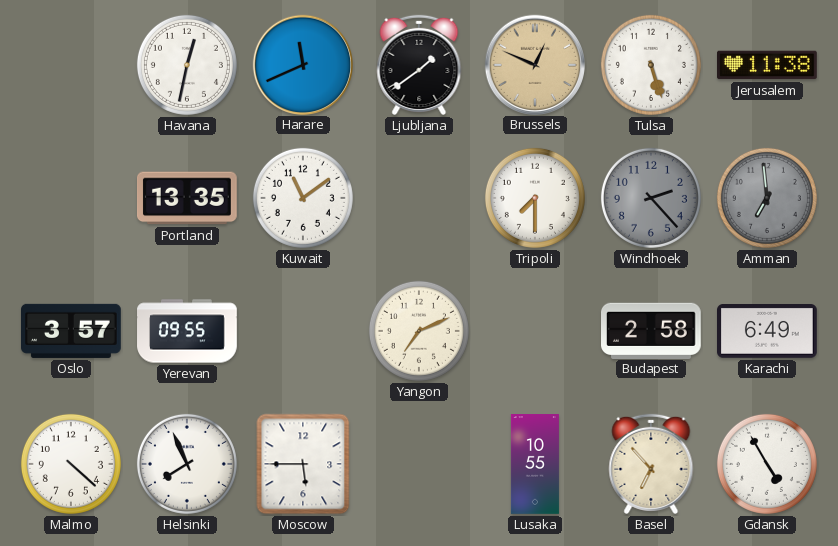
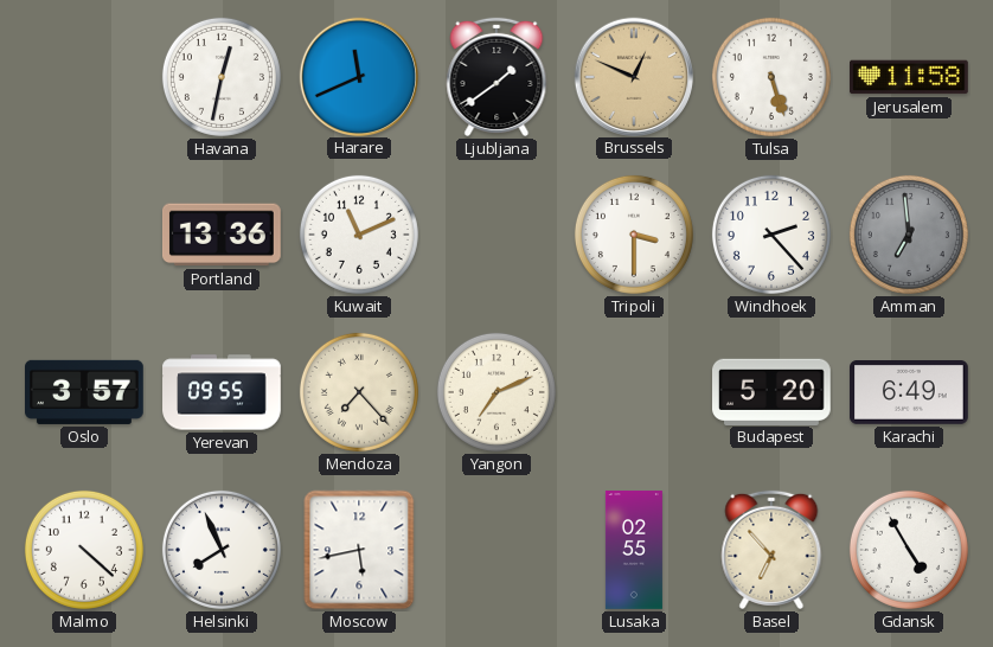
Jerusalem: 11:38 -> 11:58
Portland: 13:35 -> 13:36
Kuwait: 11:09 -> 11:11
Tripoli: 7:30 -> 3:30
Windhoek dial: grey -> white
Mendoza: none -> 7:23
Budapest: 2:58 -> 5:20
Moscow: 5:45 -> 5:43
Lusaka: 10:55 -> 02:55
